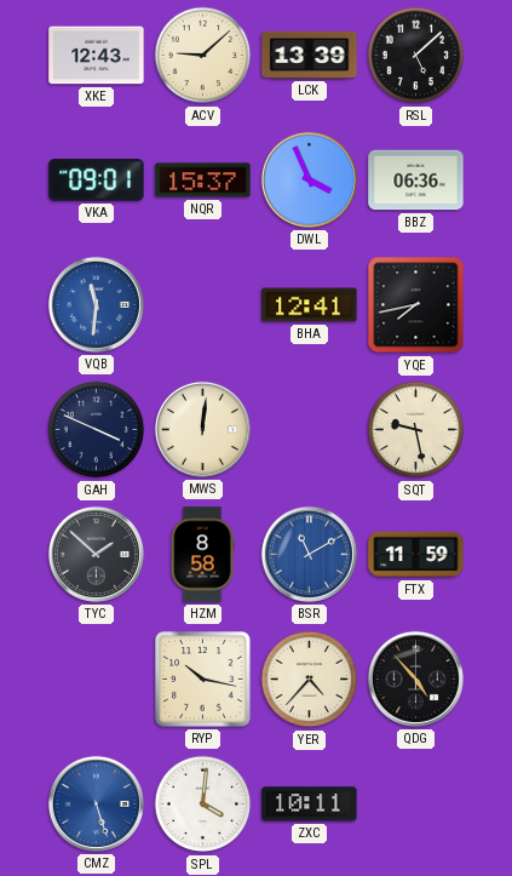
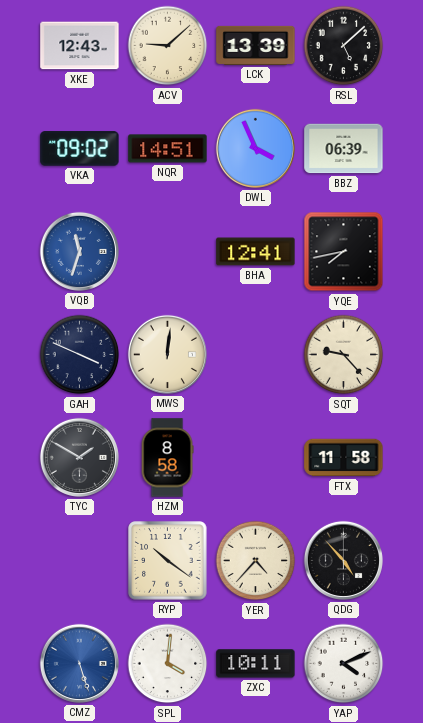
VKA: 09:01 -> 09:02
NQR: 15:37 -> 14:51
BBZ: 06:36 -> 06:39
VQB: 11:31 -> 11:33
SQT: 9:28 -> 9:23
TYC: 1:52 -> 1:50
BSR: 11:10 -> none
FTX: 11:59 -> 11:58
RYP: 10:17 -> 10:21
YAP: none -> 4:11
